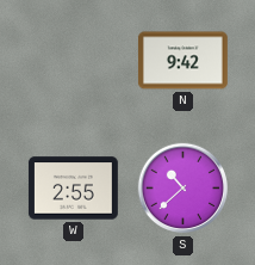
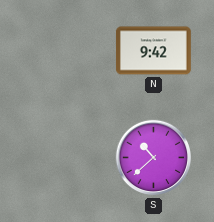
W: 2:55 -> none
